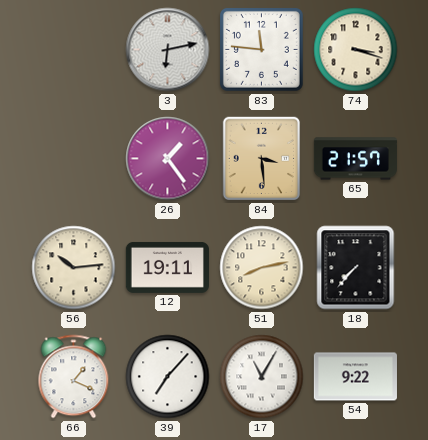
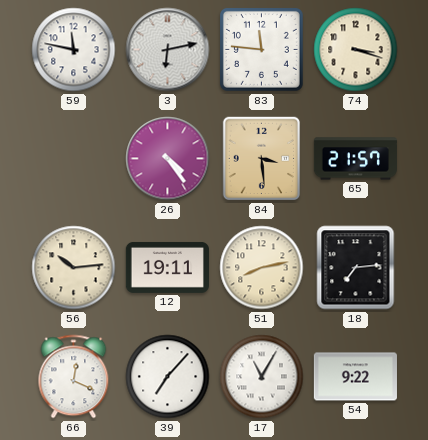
59: none -> 11:47
26: 1:24 -> 4:24
18: 7:37 -> 7:14
66: 1:19 -> 12:19
